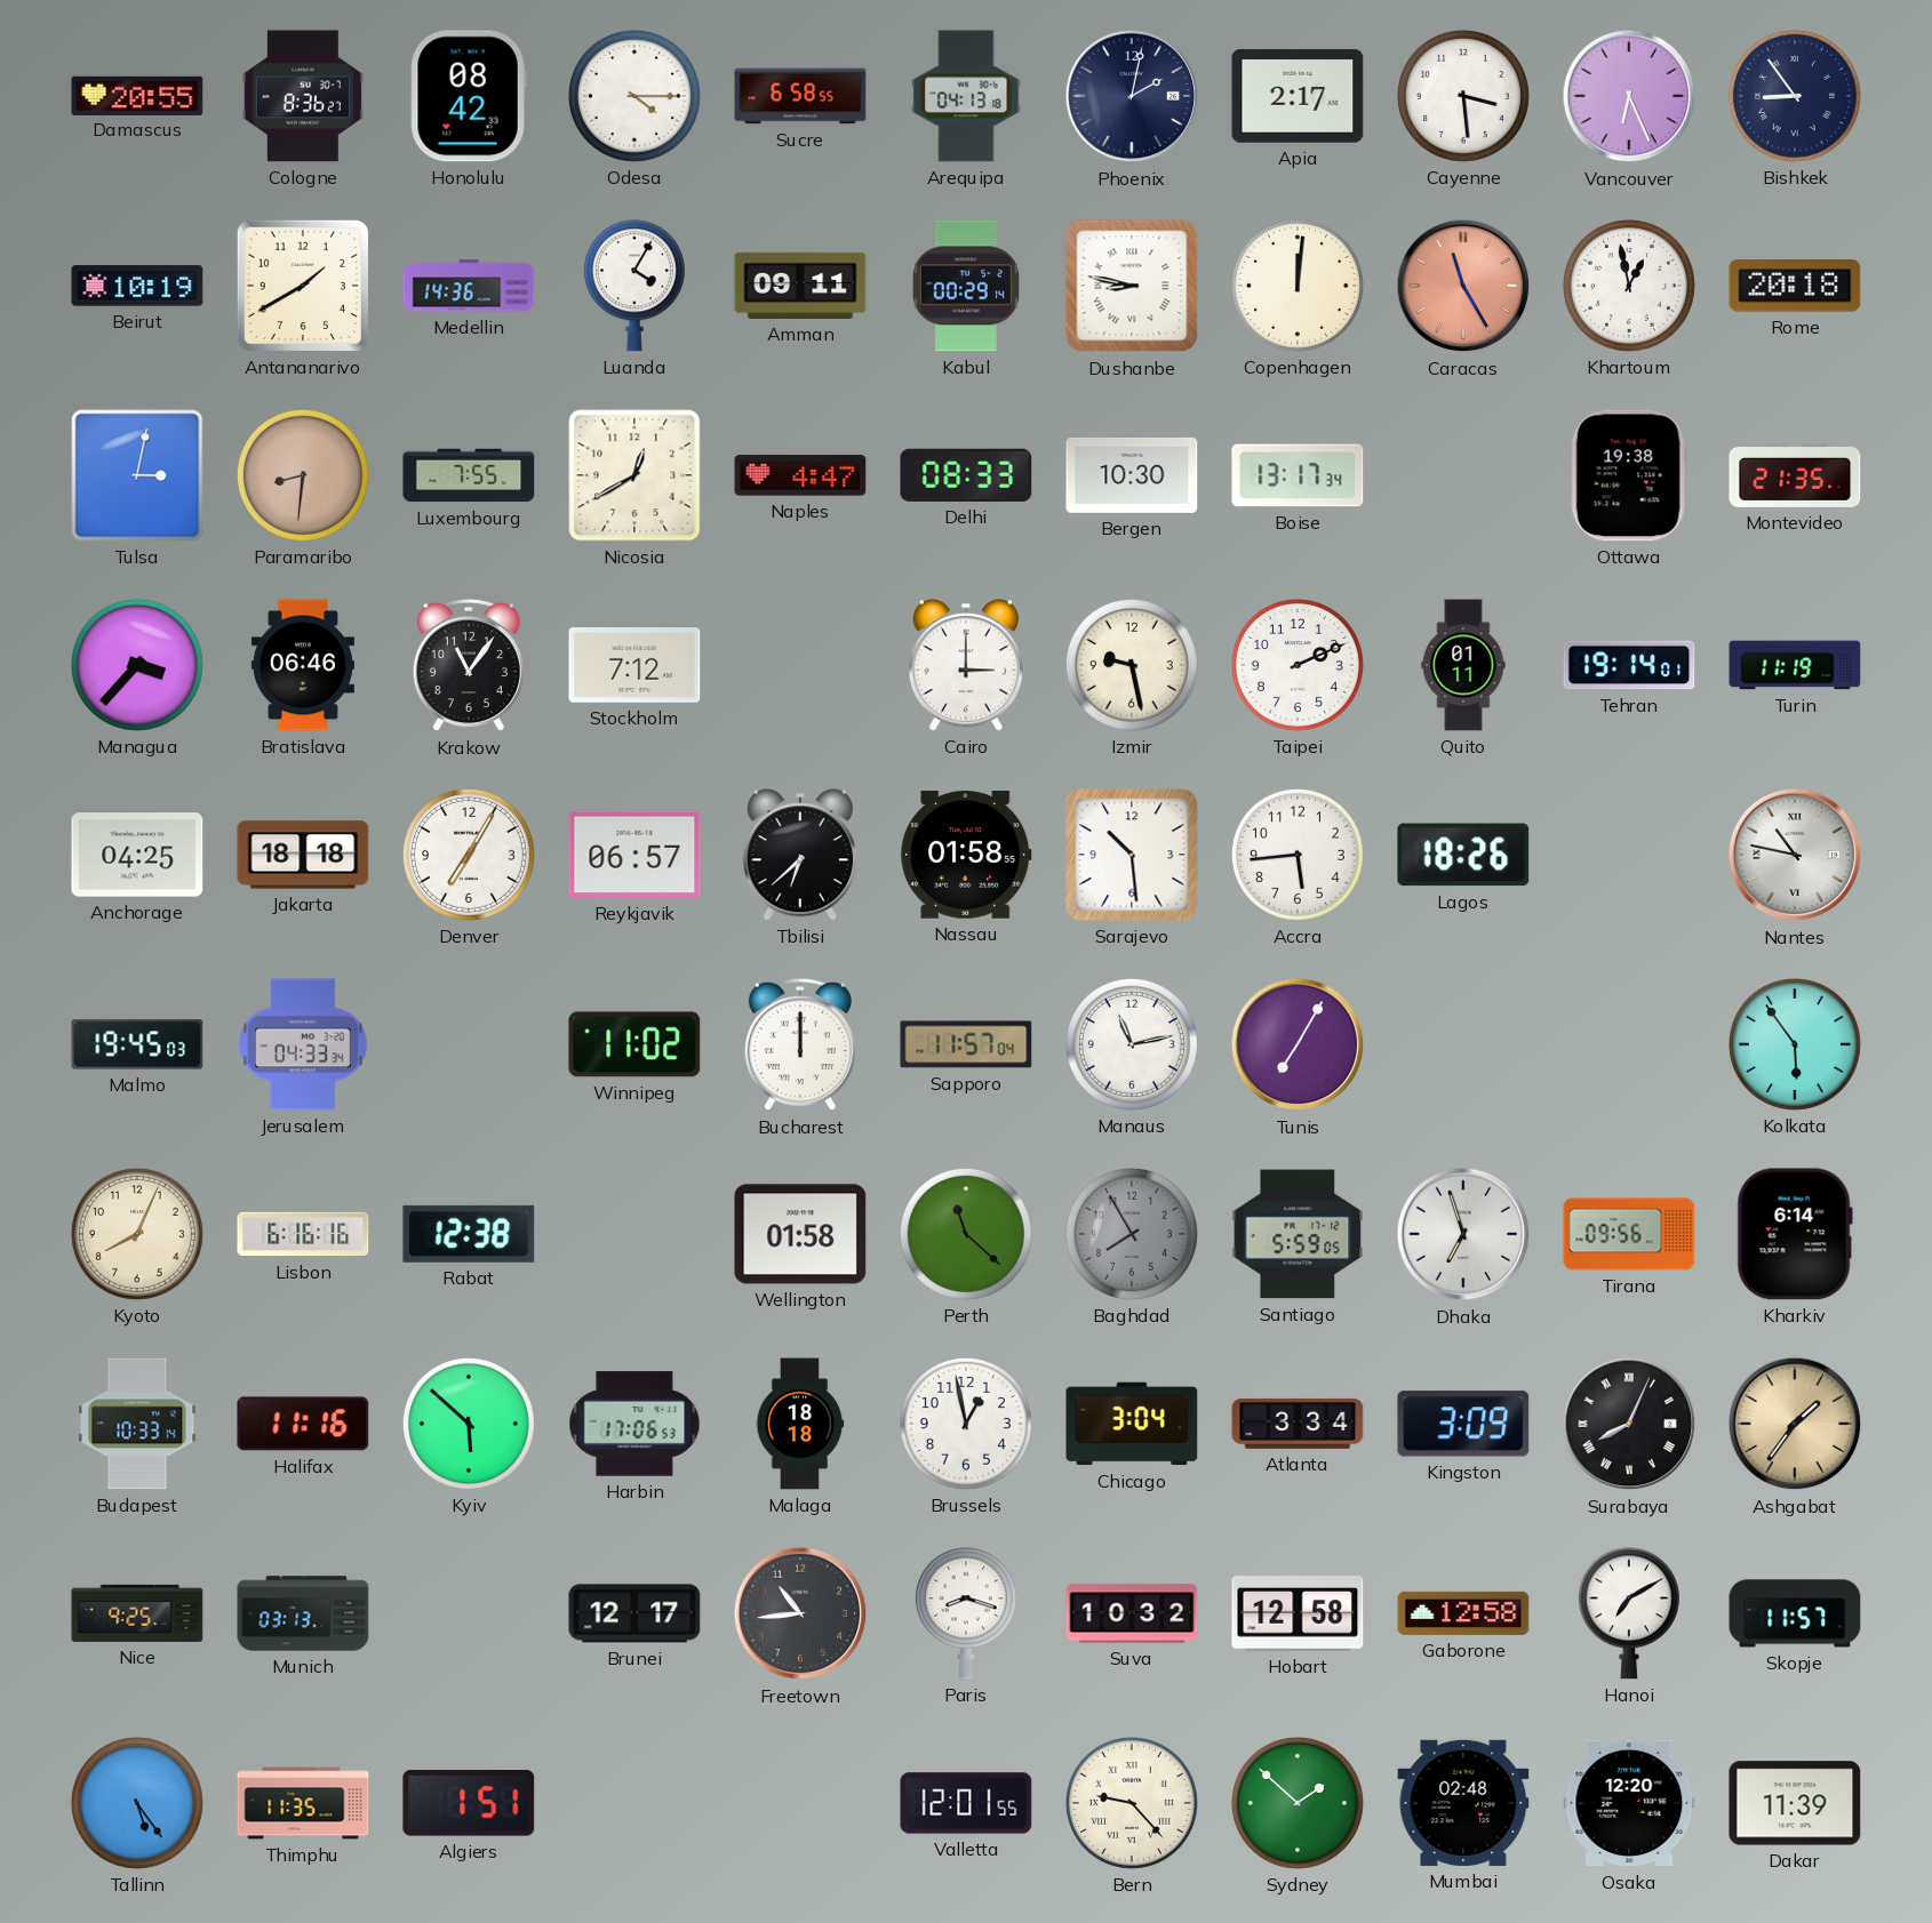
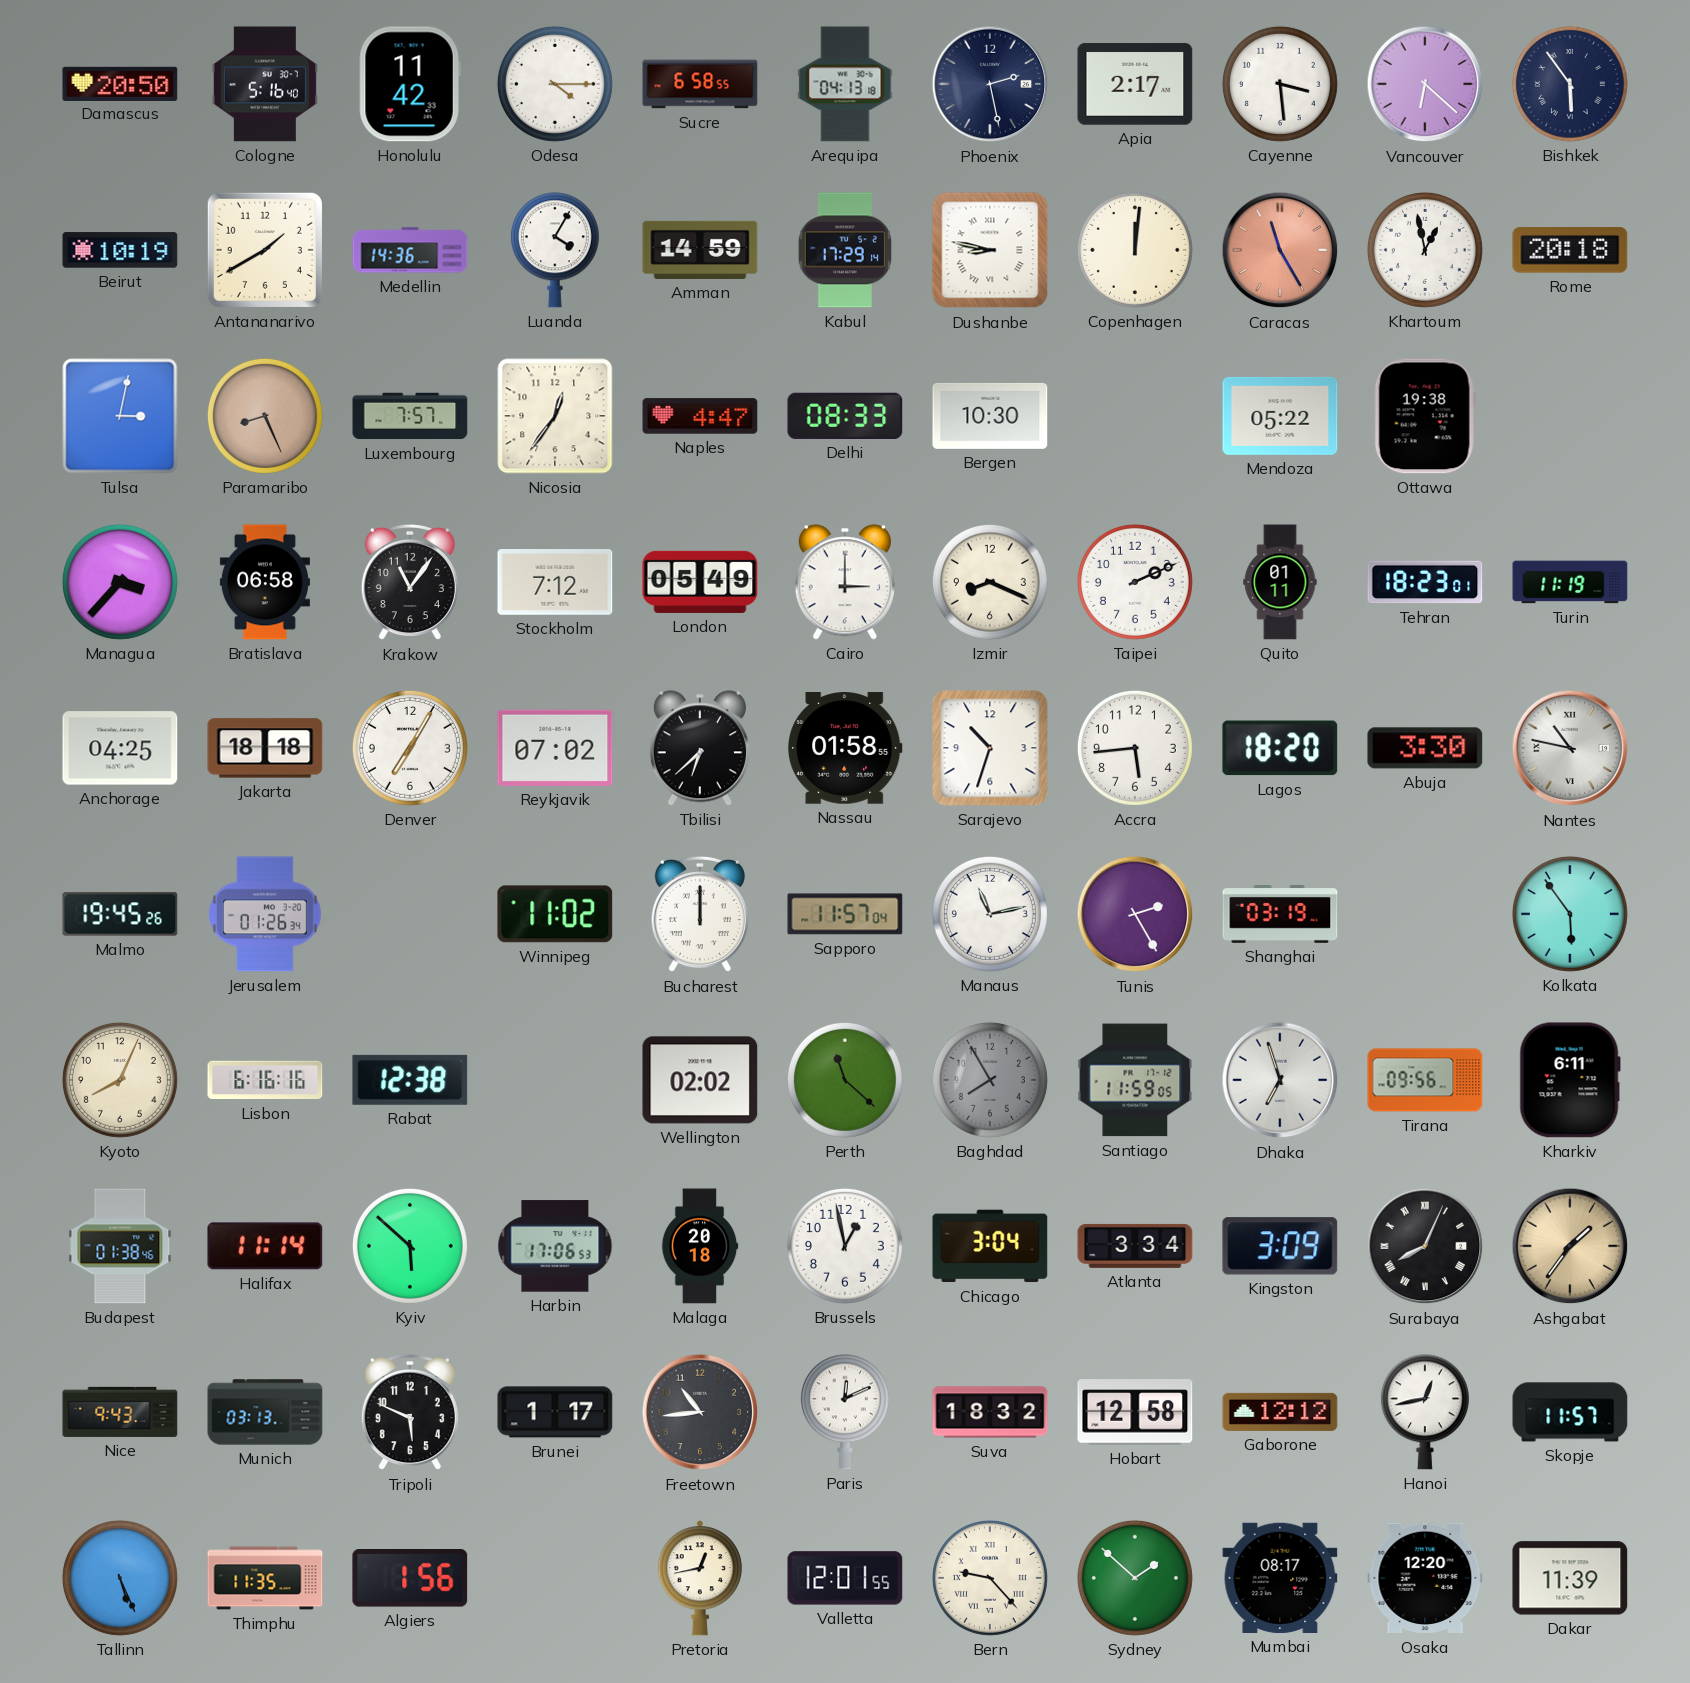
Damascus: 20:55 -> 20:50
Cologne: 8:36 -> 5:16
Honolulu: 08:42 -> 11:42
Phoenix: 2:02 -> 2:28
Vancouver: 6:26 -> 6:22
Bishkek: 8:54 -> 5:54
Amman: 09:11 -> 14:59
Kabul: 00:29 -> 17:29
Paramaribo: 8:31 -> 8:26
Luxembourg: 7:55 -> 7:57
Nicosia: 12:40 -> 12:36
Boise: 13:17 -> none
Mendoza: none -> 05:22
Montevideo: 21:35 -> none
Bratislava: 06:46 -> 06:58
London: none -> 05:49
Izmir: 9:28 -> 8:19
Tehran: 19:14 -> 18:23
Reykjavik: 06:57 -> 07:02
Sarajevo: 10:29 -> 10:33
Lagos: 18:26 -> 18:20
Abuja: none -> 3:30
Malmo: 19:45:03 -> 19:45:26
Jerusalem: 04:33 -> 01:26
Tunis: 7:05 -> 2:25
Shanghai: none -> 03:19
Wellington: 01:58 -> 02:02
Santiago: 5:59 -> 11:59
Kharkiv: 6:14 -> 6:11
Budapest: 10:33 -> 01:38
Halifax: 11:16 -> 11:14
Malaga: 18:18 -> 20:18
Nice: 9:25 -> 9:43
Tripoli: none -> 5:49
Brunei: 12:17 -> 1:17
Paris: 8:18 -> 12:11
Suva: 10:32 -> 18:32
Gaborone: 12:58 -> 12:12
Hanoi: 7:10 -> 12:43
Tallinn: 5:24 -> 5:26
Algiers: 1:51 -> 1:56
Pretoria: none -> 12:43
Mumbai: 02:48 -> 08:17
